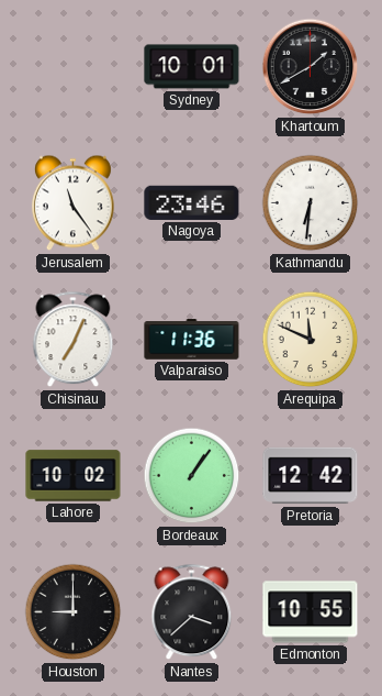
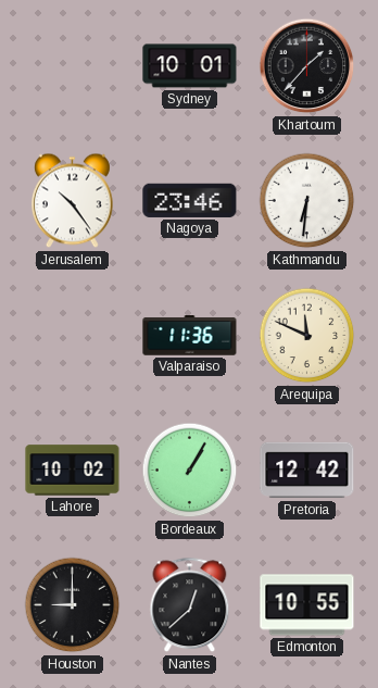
Khartoum: 1:40 -> 1:37
Jerusalem: 11:24 -> 10:24
Chisinau: 7:04 -> none
Bordeaux: 1:06 -> 1:05
Nantes: 3:38 -> 12:38
